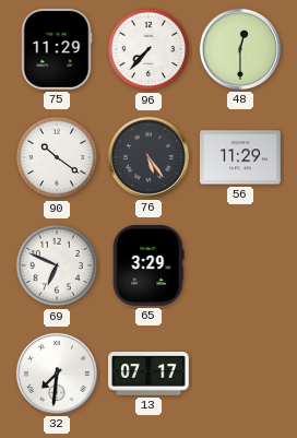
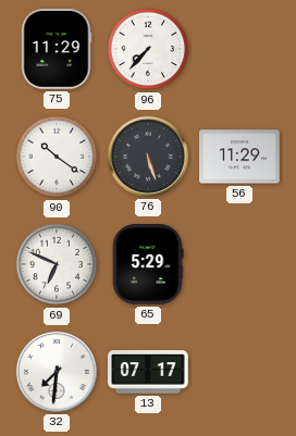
48: 12:30 -> none
76: 5:24 -> 5:27
65: 3:29 -> 5:29
